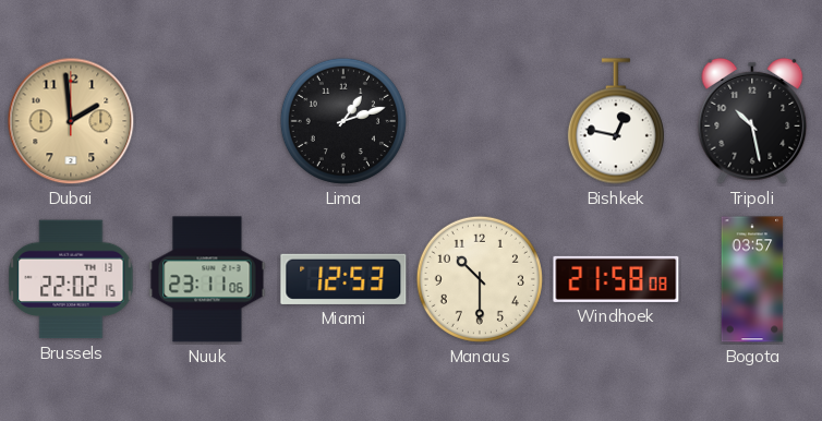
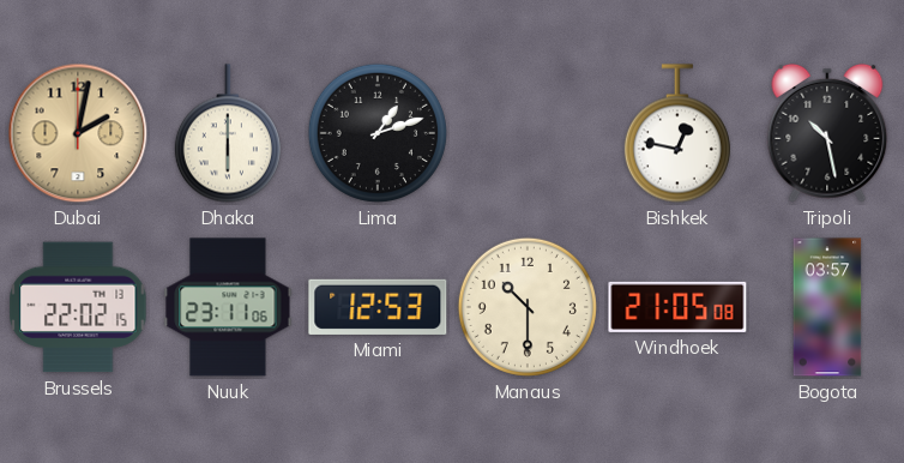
Dubai: 1:59 -> 2:02
Dhaka: none -> 6:00
Windhoek: 21:58 -> 21:05
